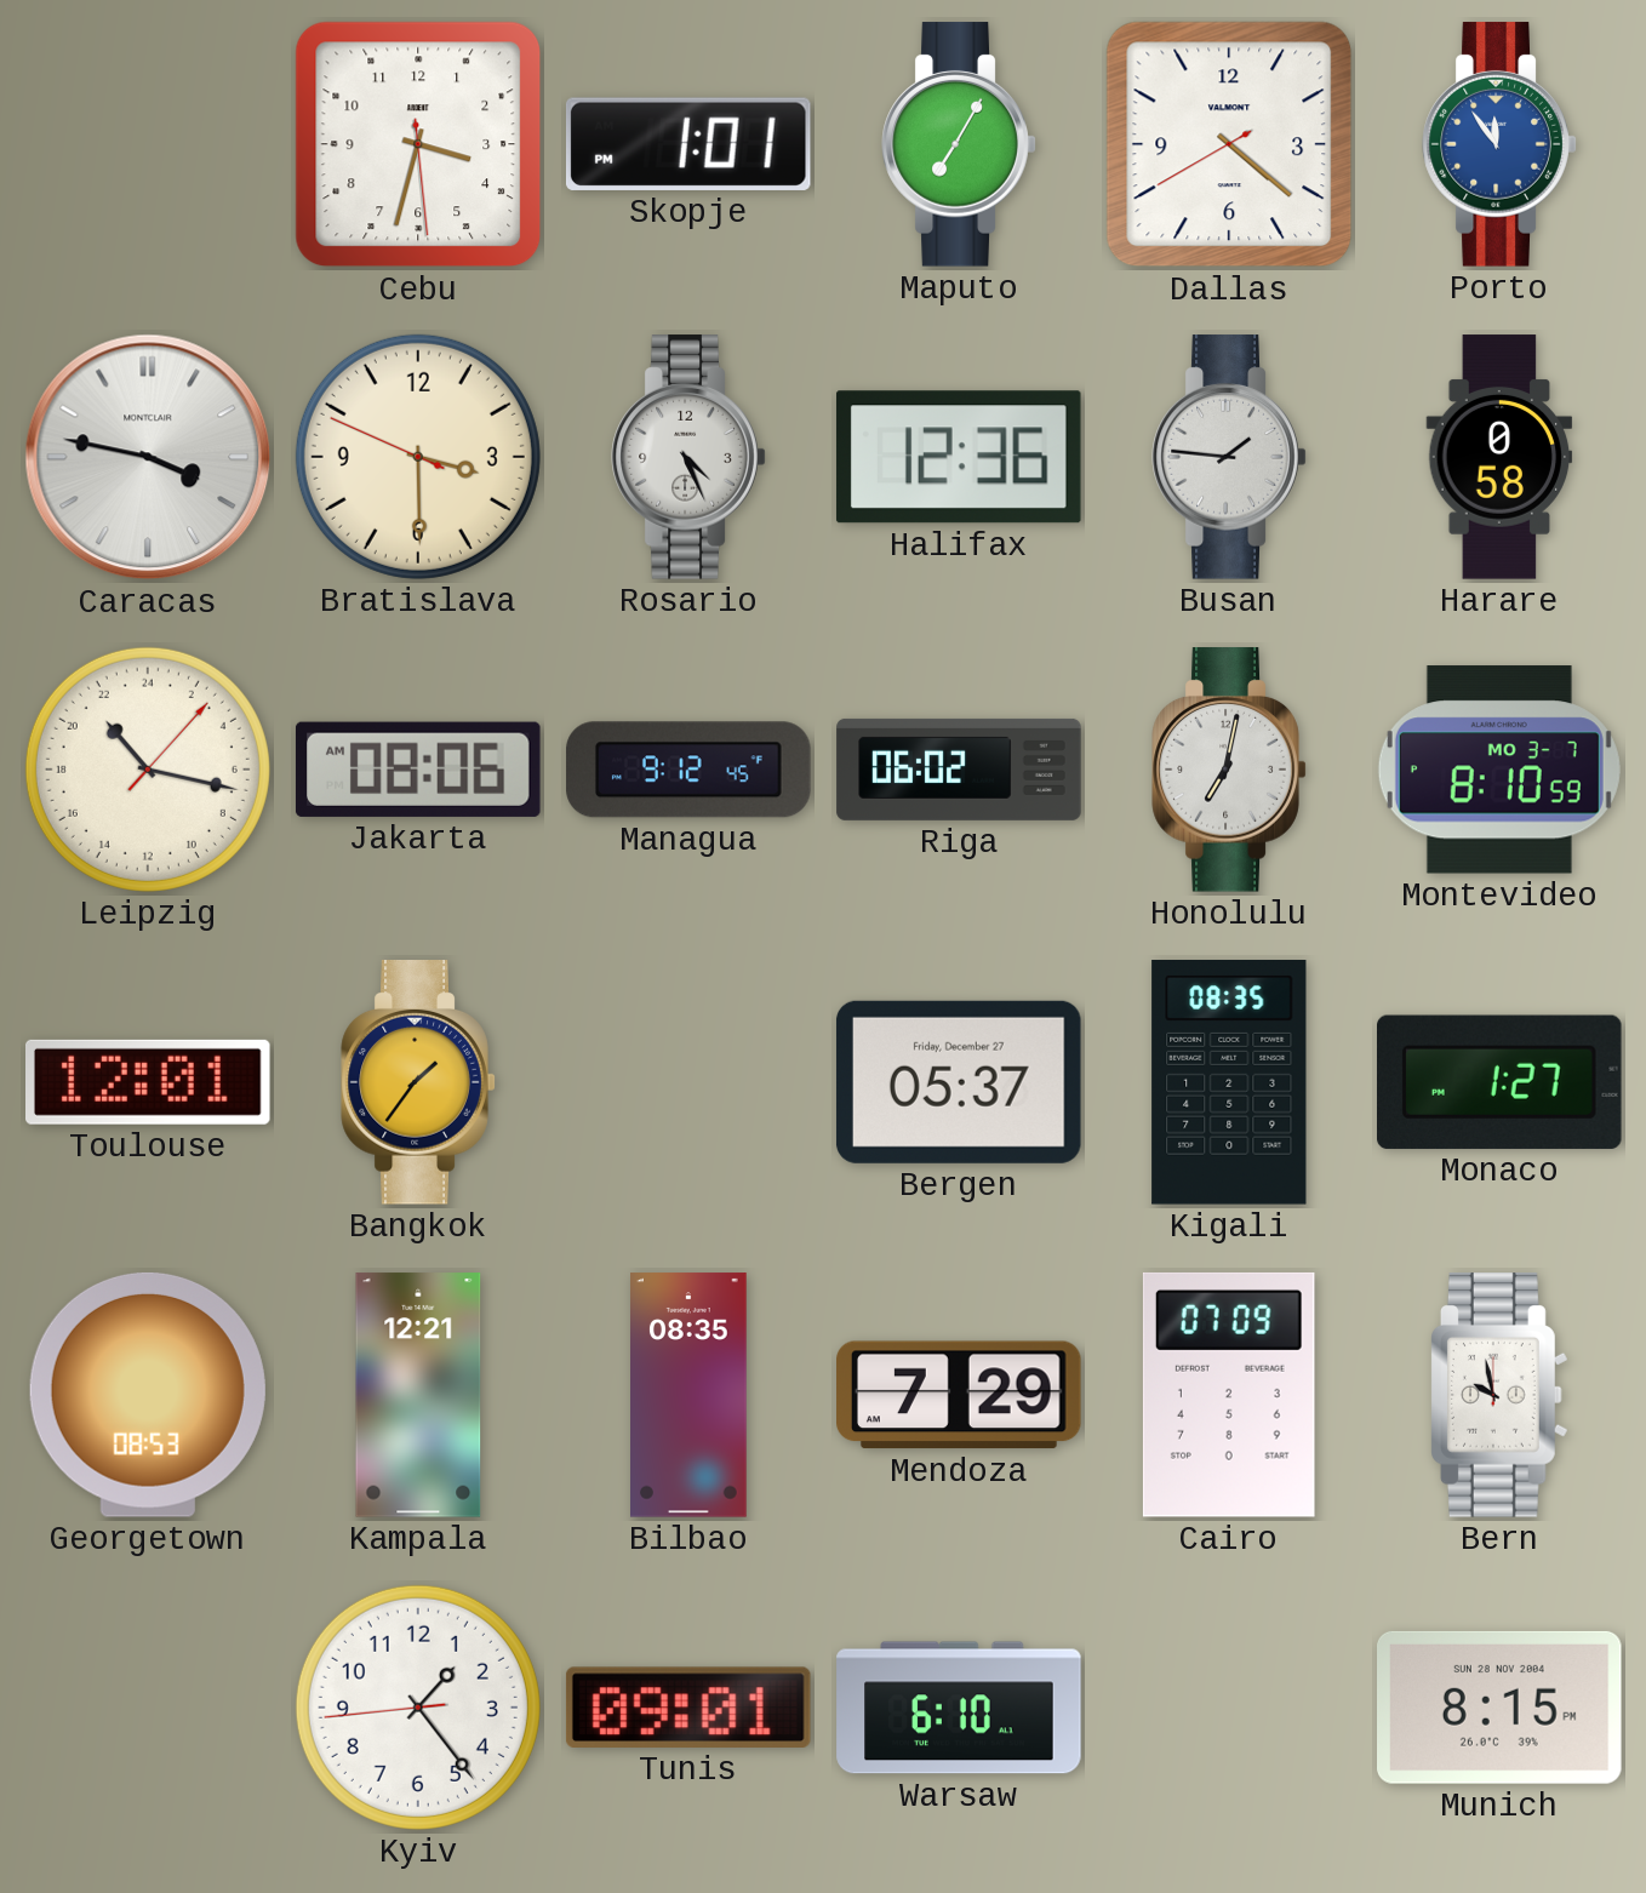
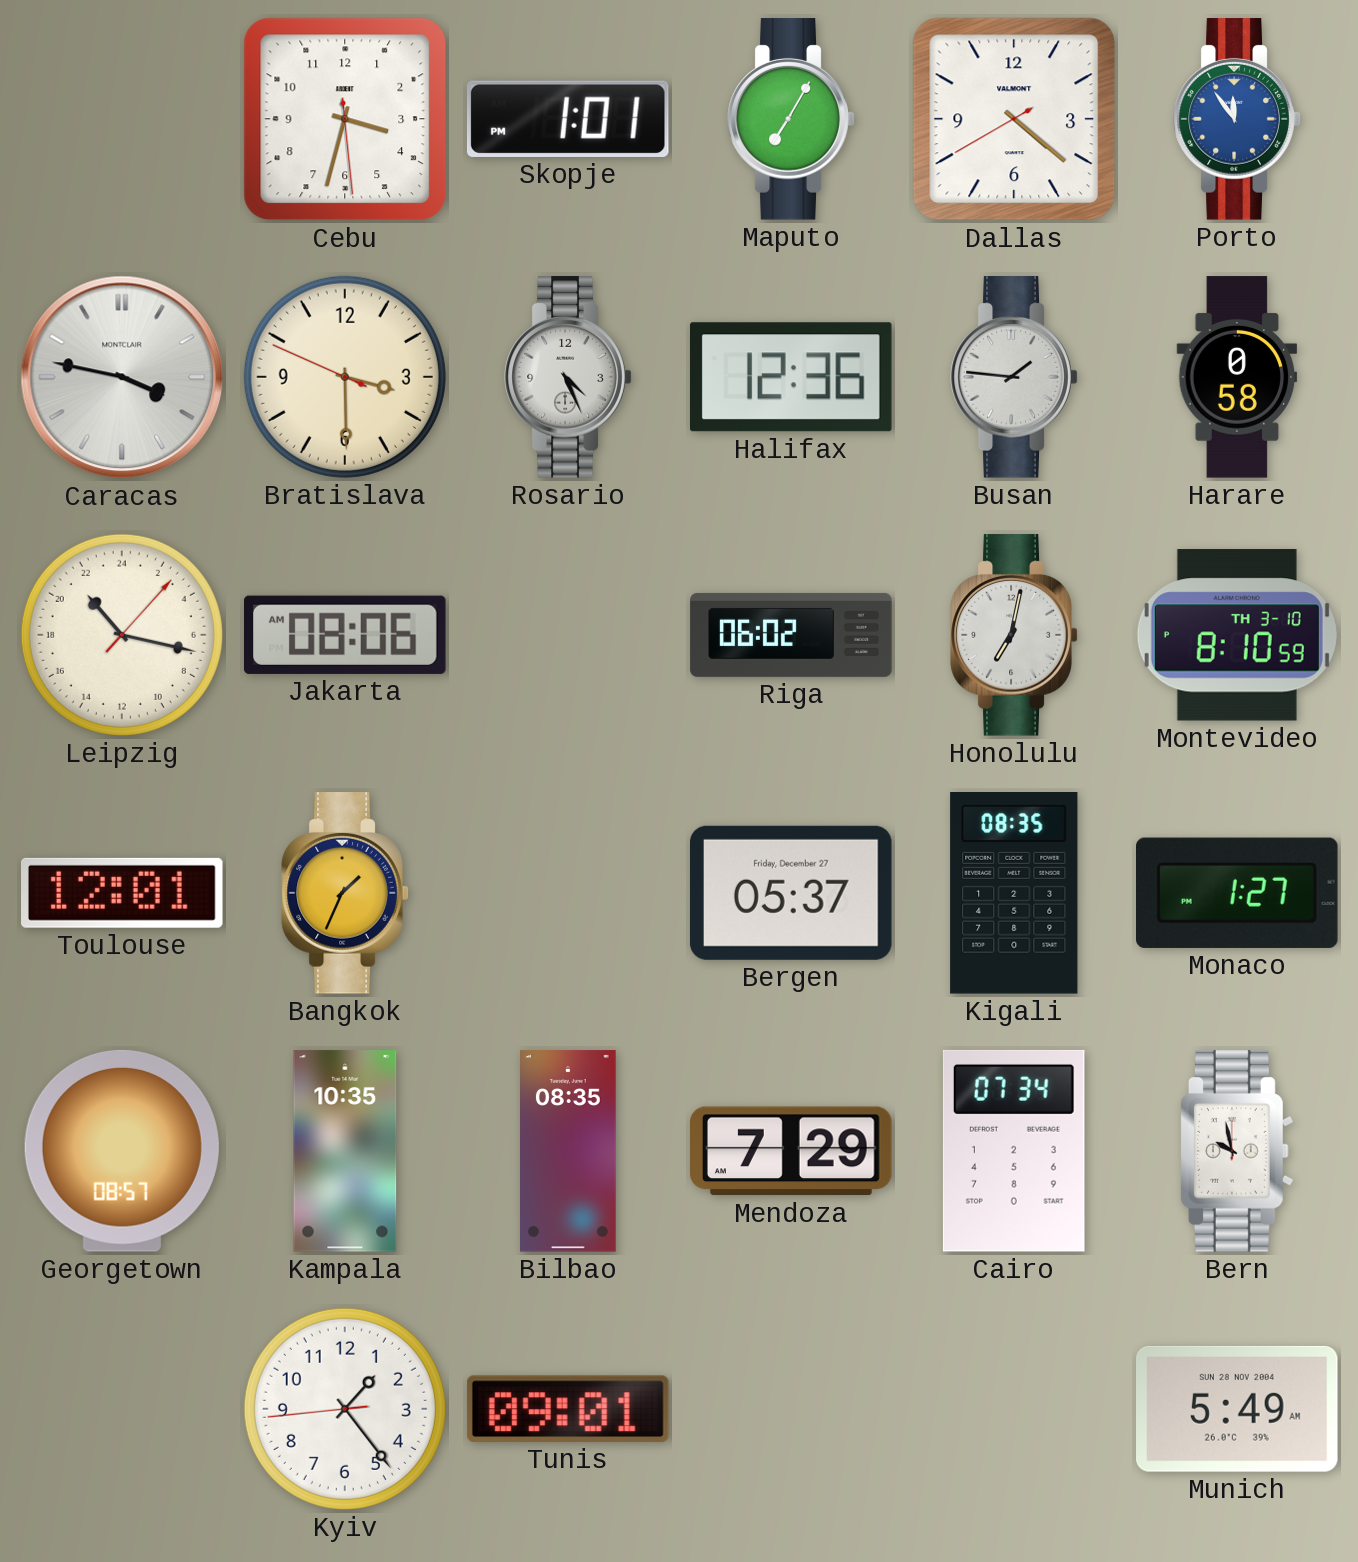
Managua: 9:12 -> none
Montevideo date: MO 3-7 -> TH 3-10
Bangkok: 1:36 -> 1:34
Georgetown: 08:53 -> 08:57
Kampala: 12:21 -> 10:35
Cairo: 07:09 -> 07:34
Warsaw: 6:10 -> none
Munich: 8:15 -> 5:49
